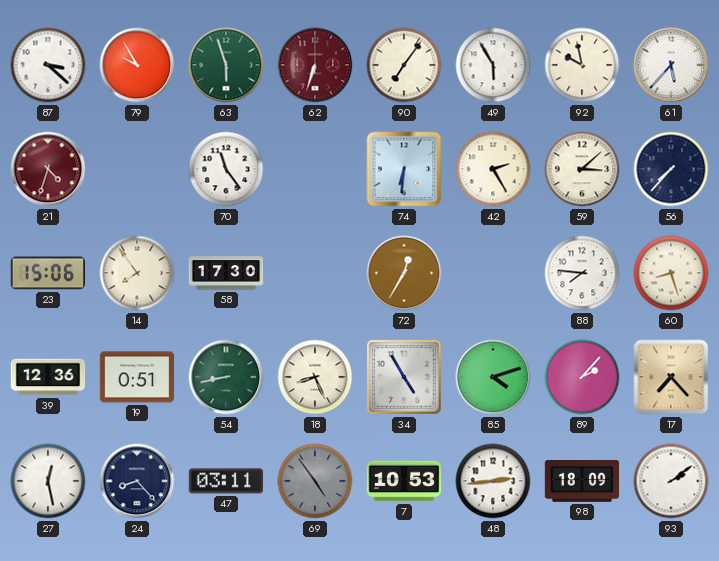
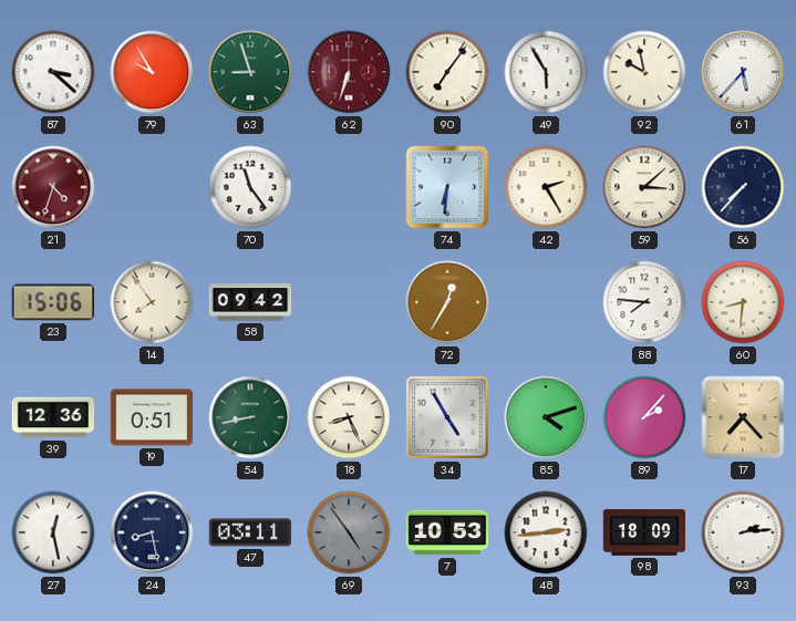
63: 5:57 -> 8:57
58: 17:30 -> 09:42
60: 8:27 -> 8:31
24: 8:23 -> 8:28
93: 2:09 -> 2:14
